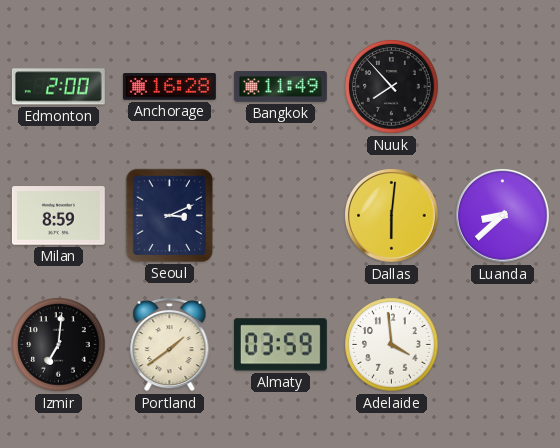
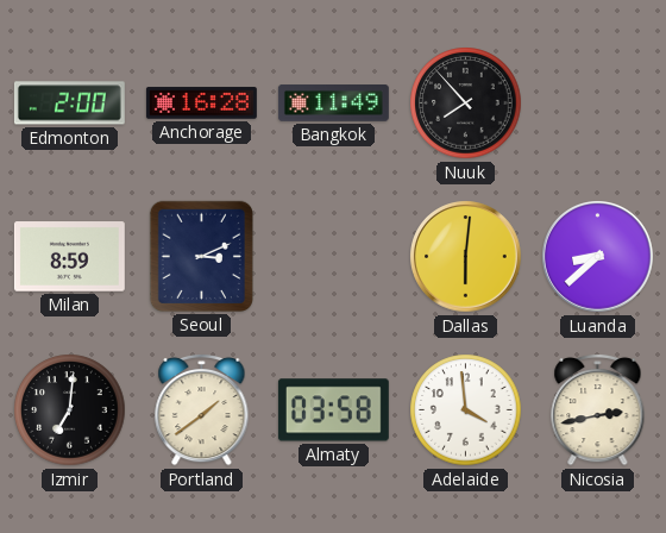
Almaty: 03:59 -> 03:58
Nicosia: none -> 2:43
